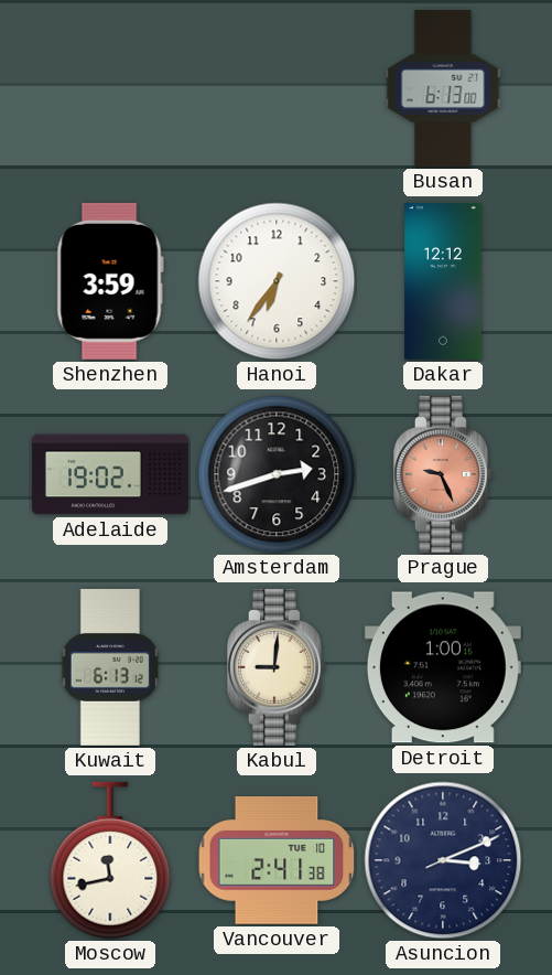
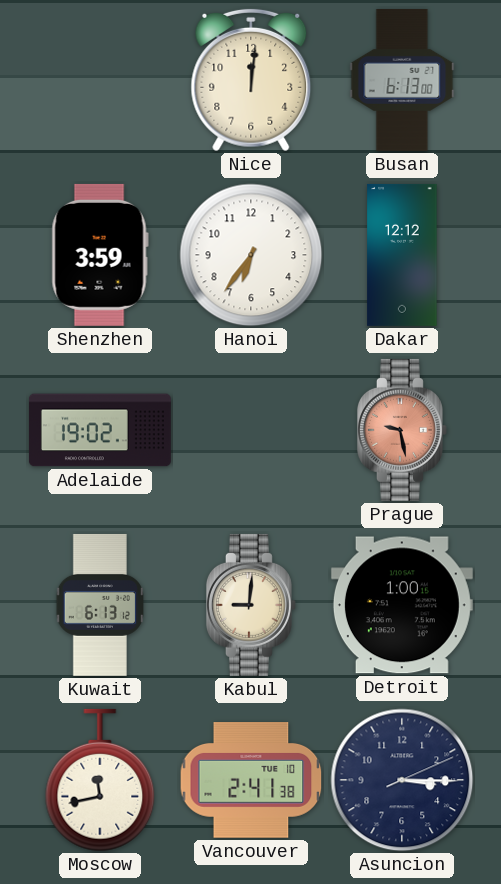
Nice: none -> 12:01
Amsterdam: 2:42 -> none
Prague: 9:26 -> 9:28
Asuncion: 3:11 -> 3:15
